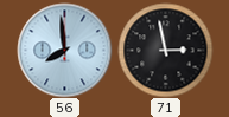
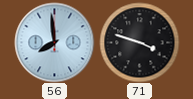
71: 2:58 -> 3:48
